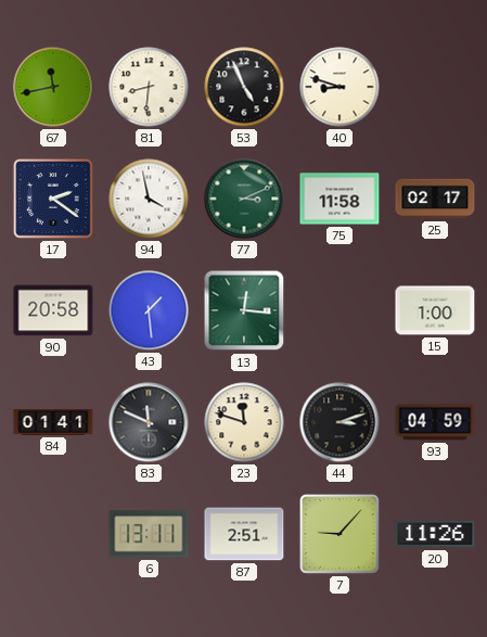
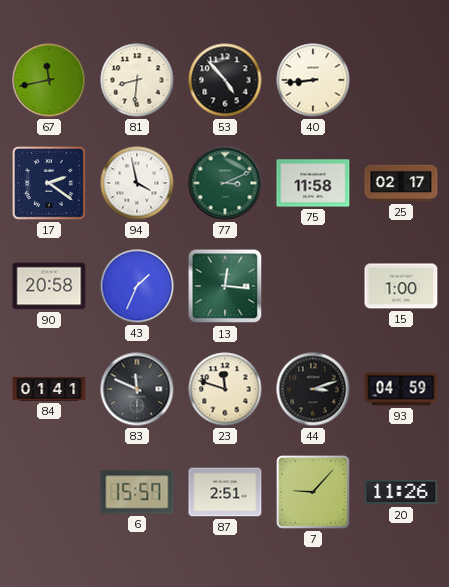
53: 4:56 -> 4:53
40: 8:48 -> 8:44
43: 1:29 -> 1:34
6: 13:11 -> 15:57
